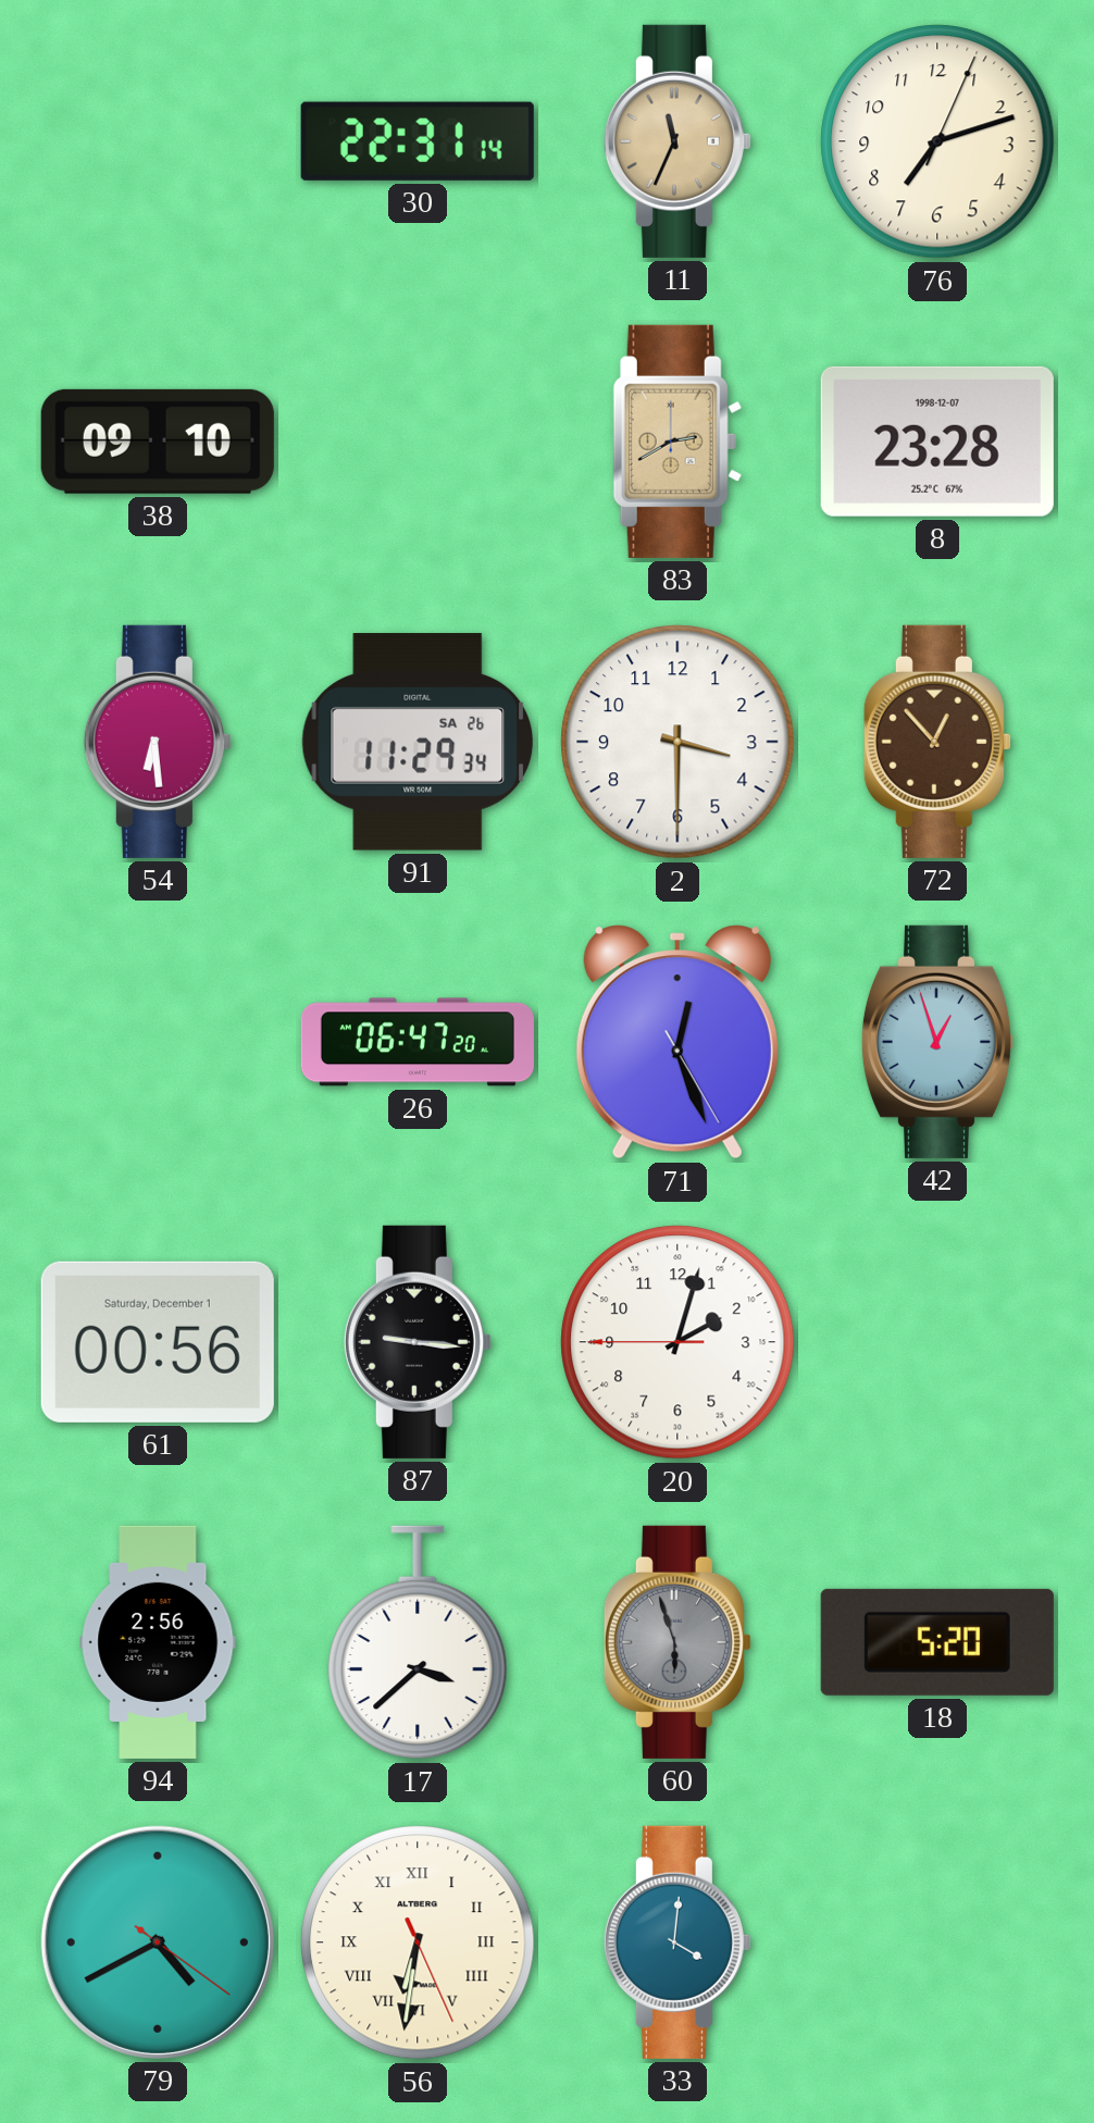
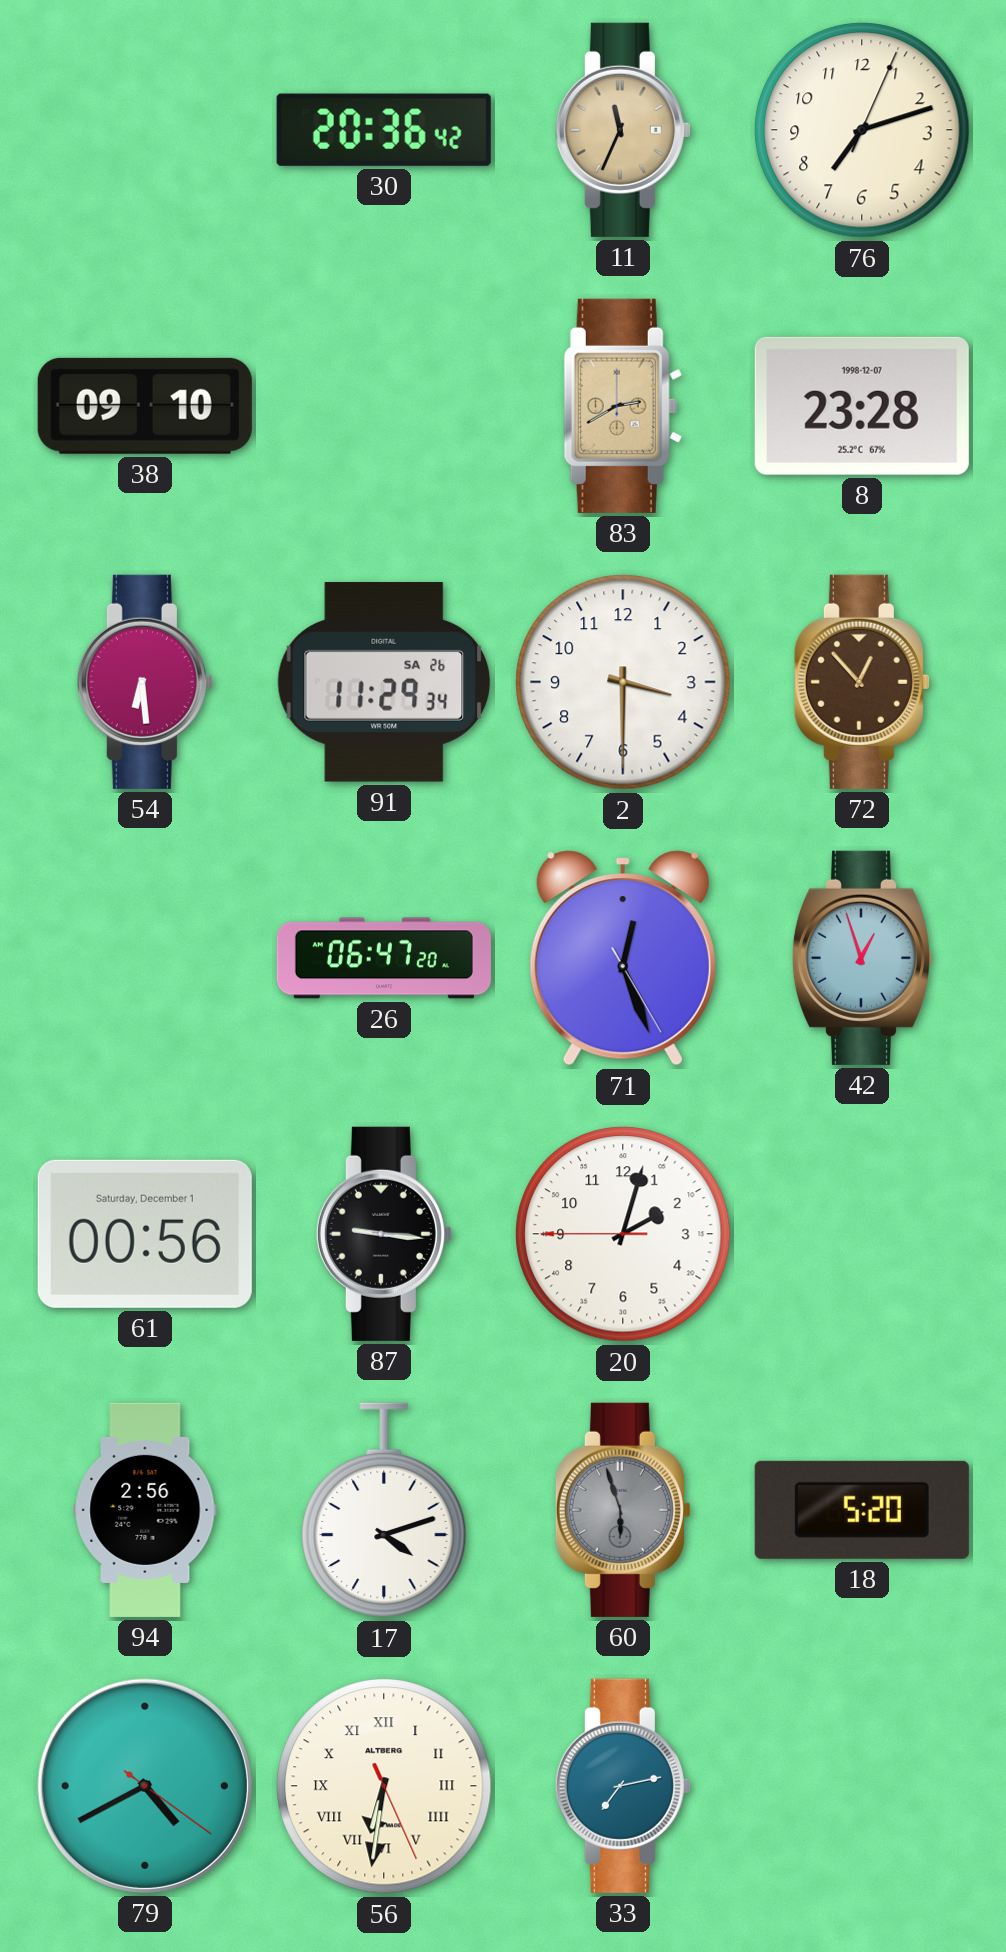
30: 22:31 -> 20:36
17: 3:38 -> 4:12
33: 4:01 -> 7:13
